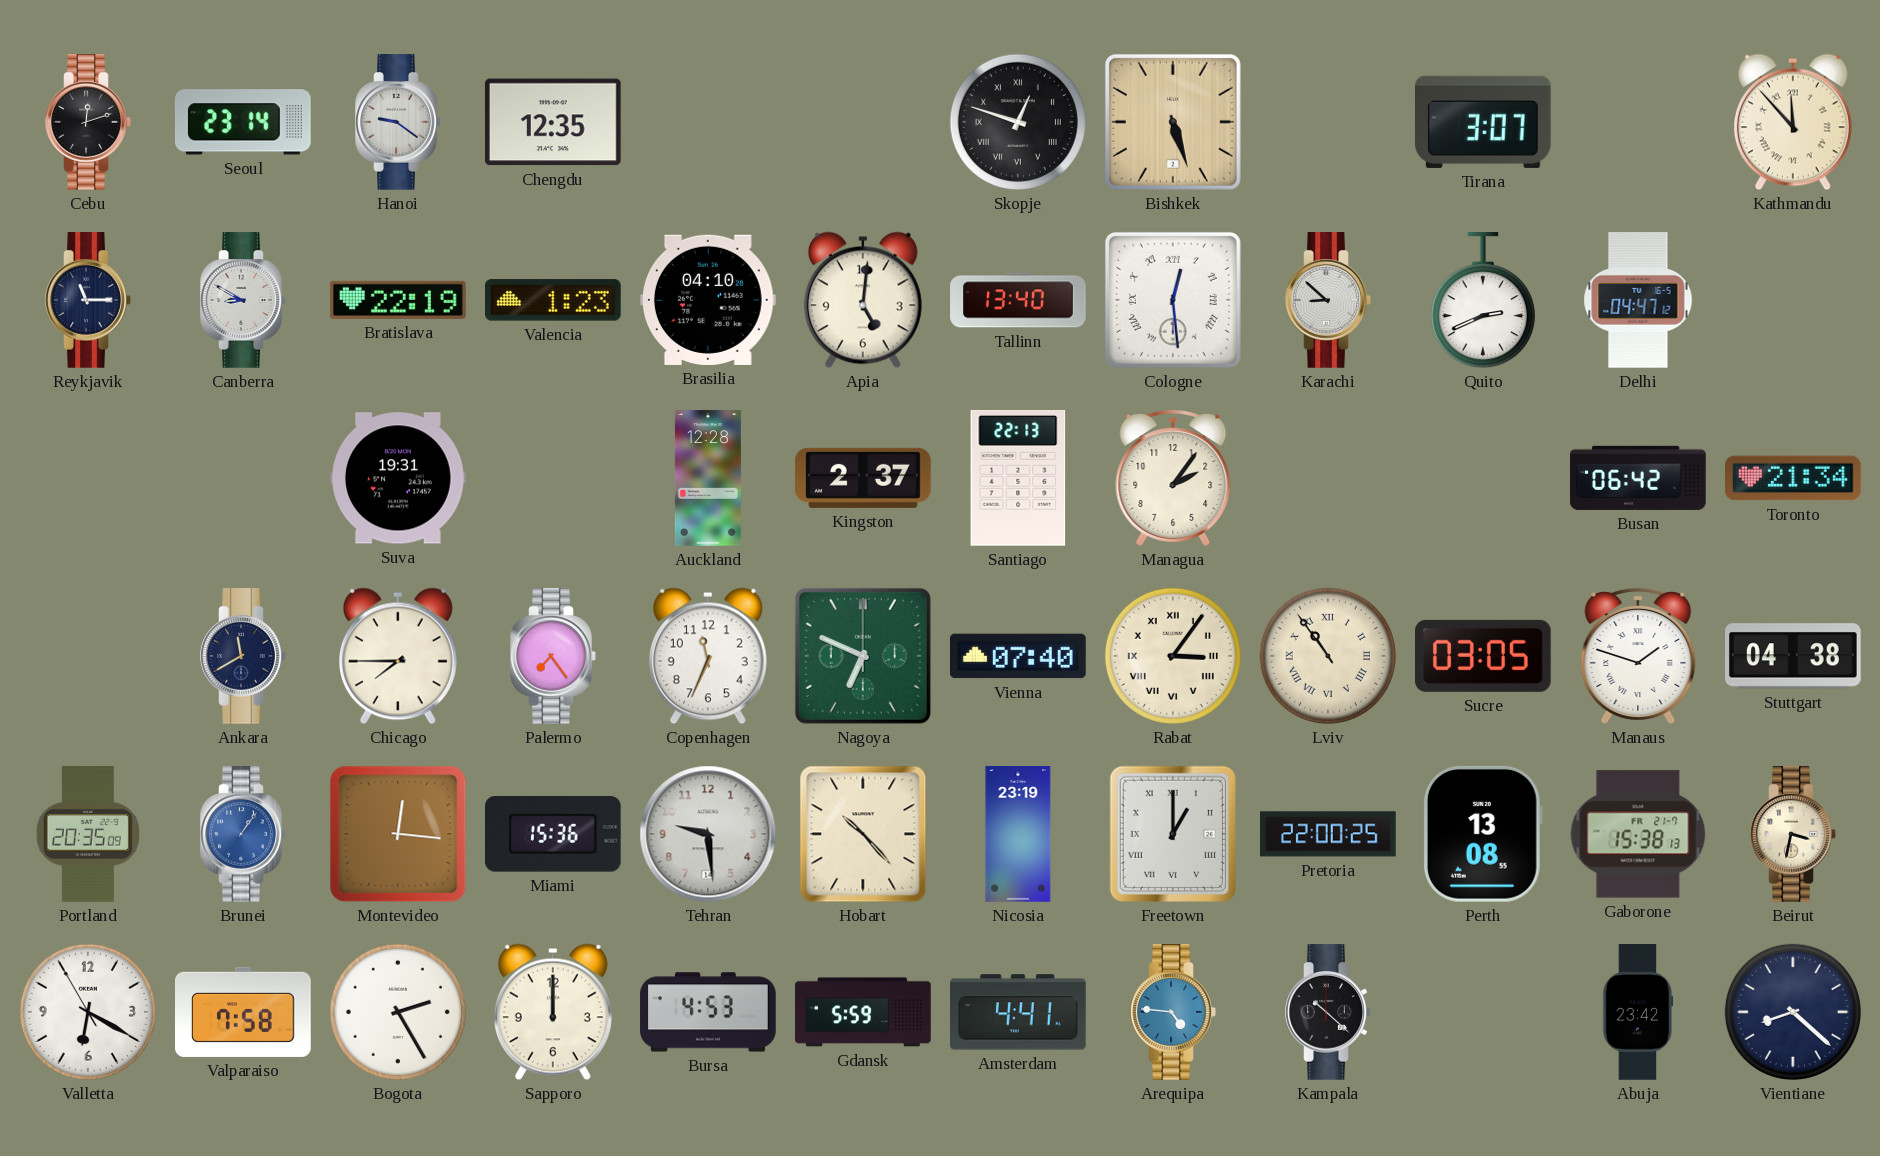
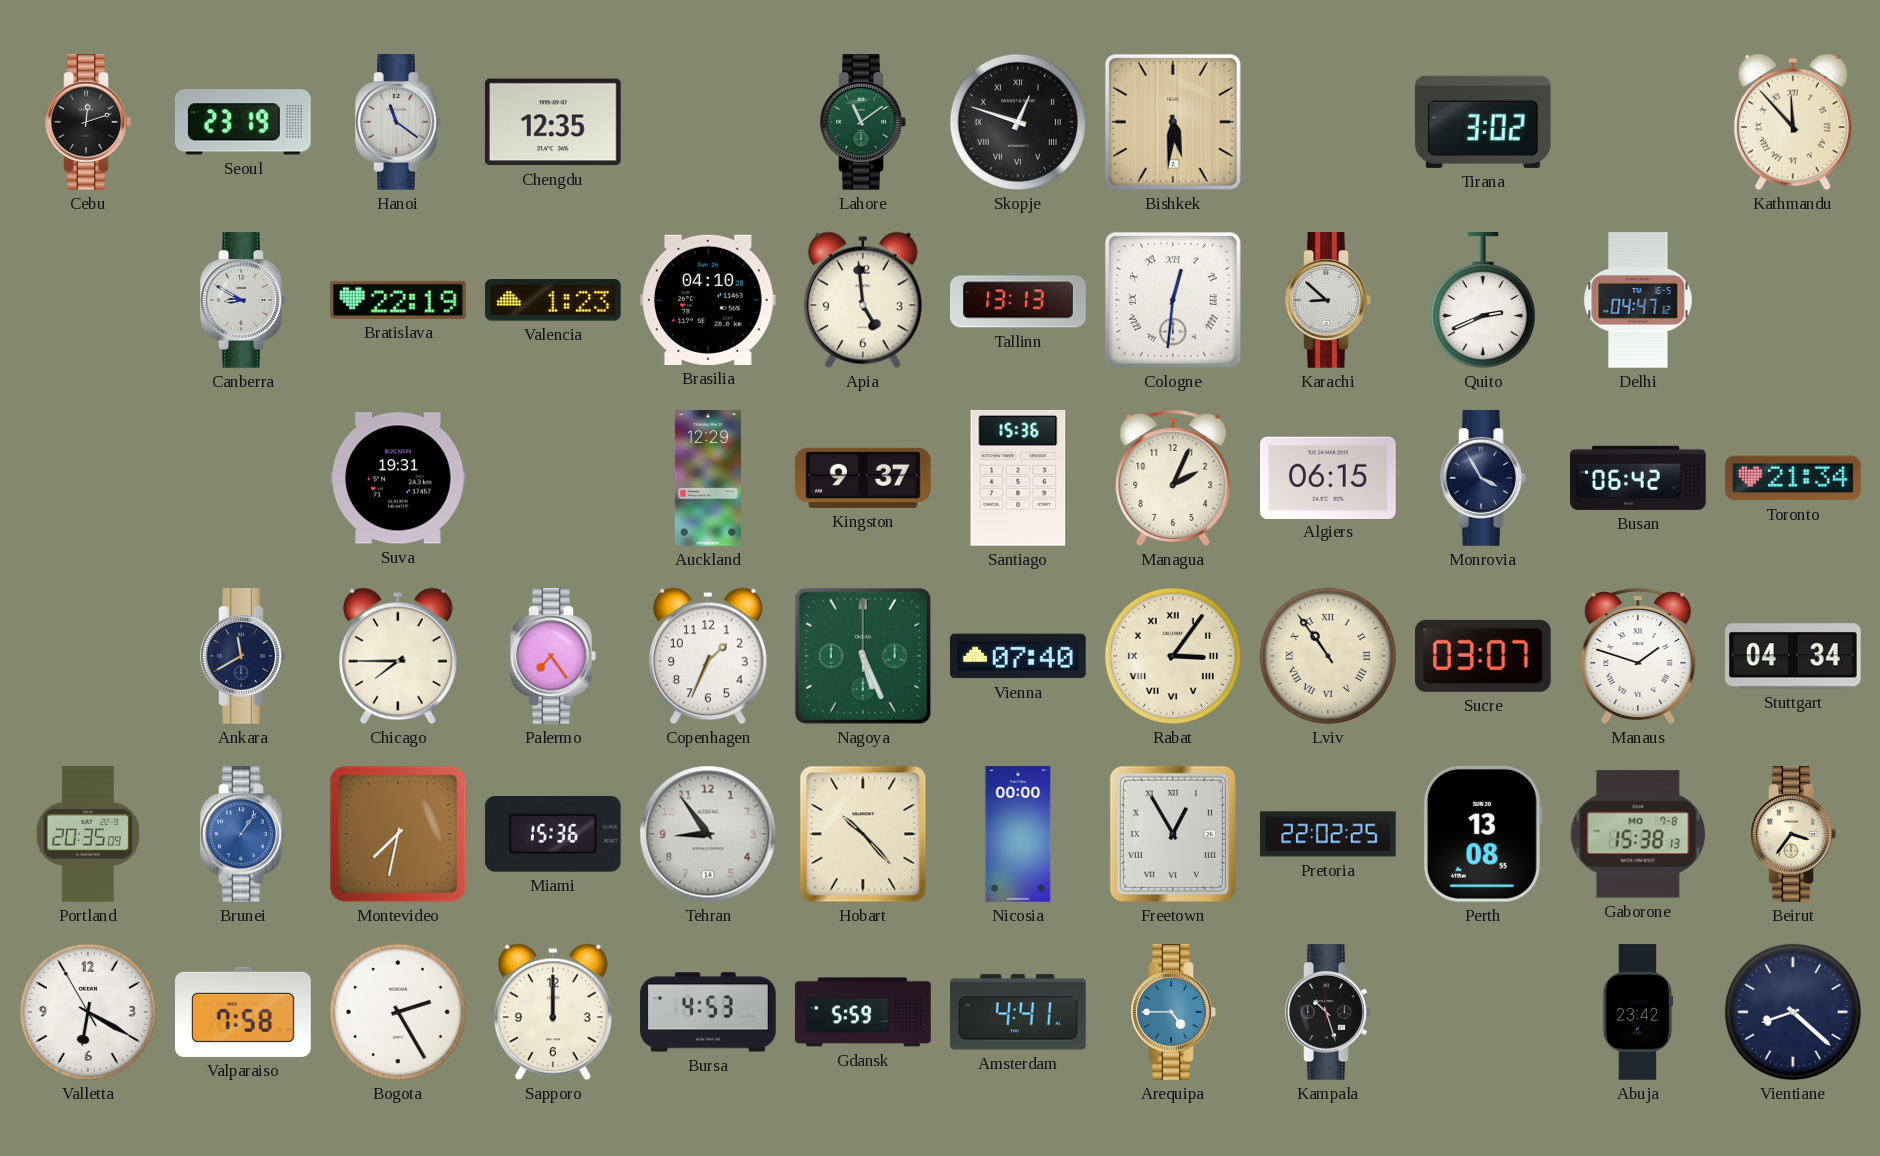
Seoul: 23:14 -> 23:19
Hanoi: 9:21 -> 11:21
Lahore: none -> 11:09
Bishkek: 5:27 -> 5:31
Tirana: 3:07 -> 3:02
Reykjavik: 11:15 -> none
Apia: 5:01 -> 4:59
Tallinn: 13:40 -> 13:13
Cologne: 12:29 -> 12:31
Auckland: 12:28 -> 12:29
Kingston: 2:37 -> 9:37
Santiago: 22:13 -> 15:36
Managua: 2:06 -> 2:04
Algiers: none -> 06:15
Monrovia: none -> 3:55
Copenhagen: 11:34 -> 1:34
Nagoya: 6:49 -> 5:26
Sucre: 03:05 -> 03:07
Stuttgart: 04:38 -> 04:34
Montevideo: 12:16 -> 7:32
Tehran: 9:29 -> 8:54
Nicosia: 23:19 -> 00:00
Freetown: 1:00 -> 12:55
Pretoria: 22:00 -> 22:02
Gaborone date: FR 21-7 -> MO 7-8
Beirut: 3:32 -> 3:36
Arequipa: 4:46 -> 4:45
Kampala: 10:22 -> 10:27
